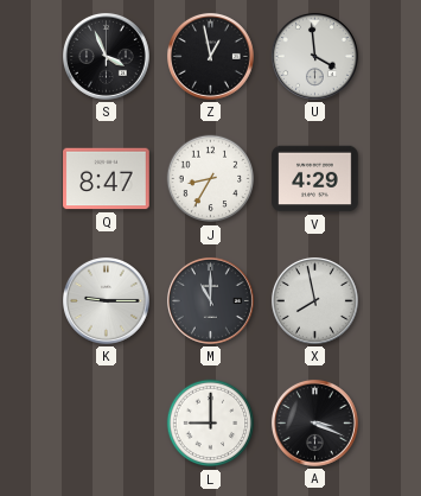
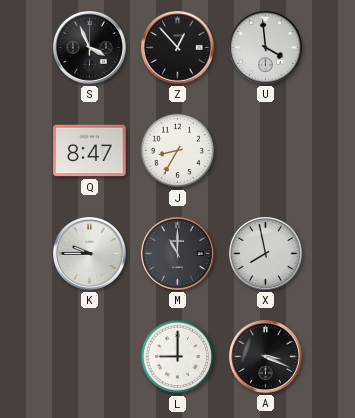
Z: 12:58 -> 12:53
V: 4:29 -> none
K: 9:15 -> 9:45
